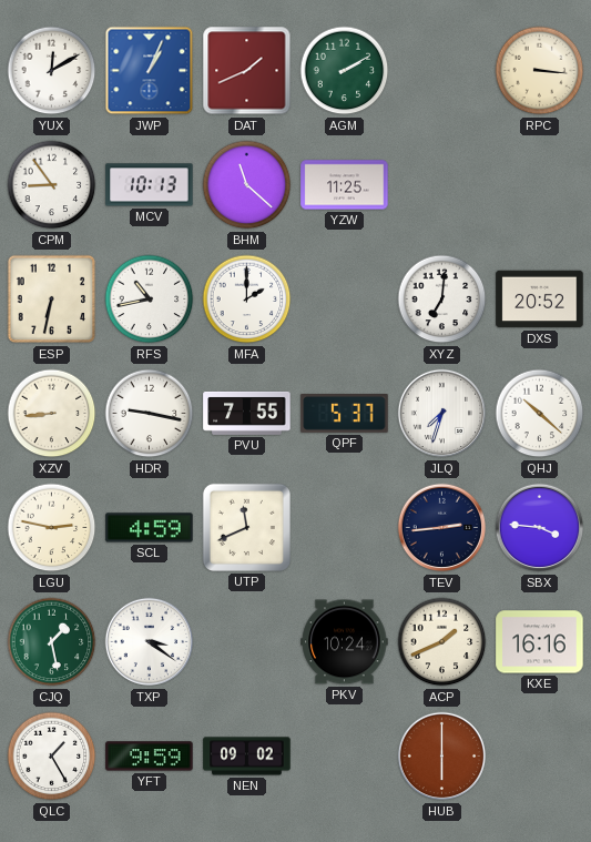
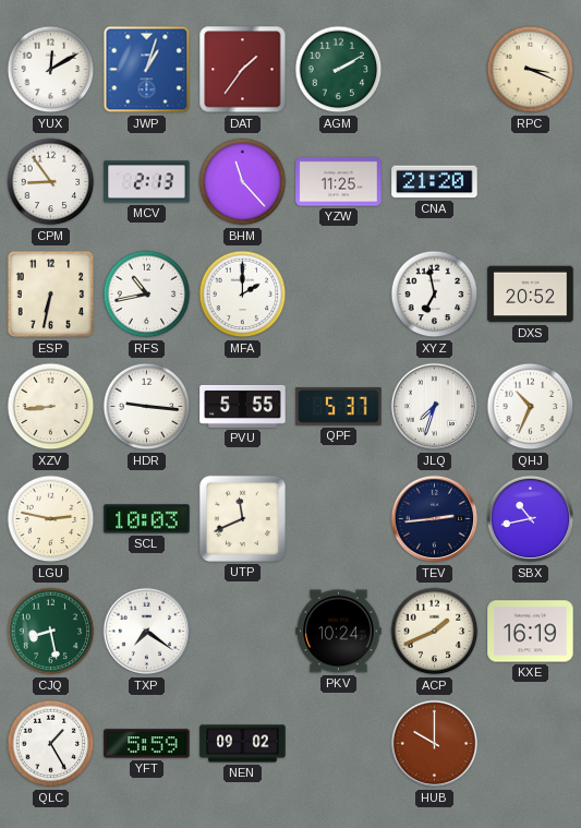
JWP: 1:04 -> 1:03
DAT: 1:41 -> 1:36
RPC: 3:16 -> 3:19
MCV: 10:13 -> 2:13
BHM: 11:22 -> 11:23
CNA: none -> 21:20
XYZ: 7:01 -> 6:58
HDR: 9:17 -> 9:16
PVU: 7:55 -> 5:55
QHJ: 10:22 -> 10:34
SCL: 4:59 -> 10:03
SBX: 3:46 -> 10:43
CJQ: 1:28 -> 8:28
TXP: 3:21 -> 7:21
KXE: 16:16 -> 16:19
YFT: 9:59 -> 5:59
HUB: 6:00 -> 10:00
